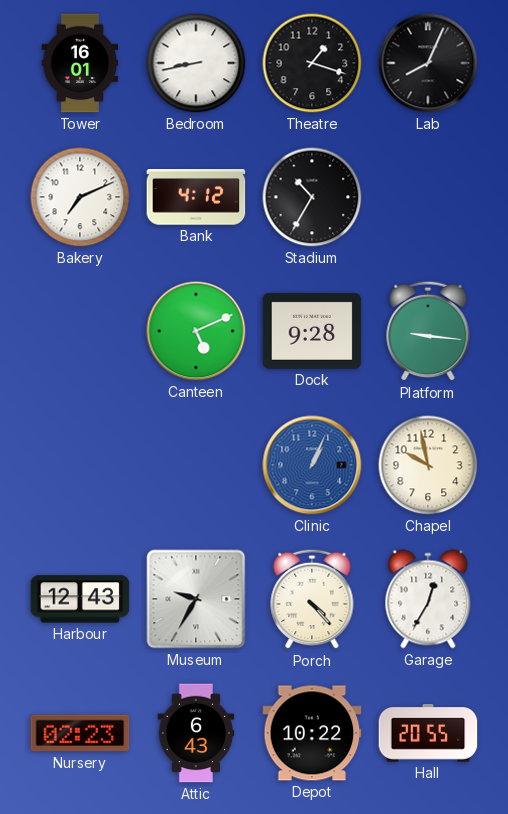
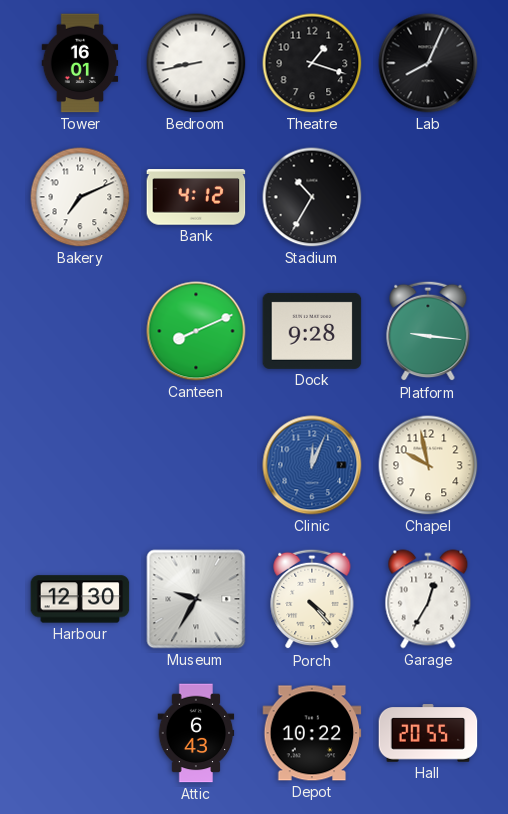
Canteen: 5:11 -> 8:11
Clinic: 1:04 -> 12:04
Harbour: 12:43 -> 12:30
Nursery: 02:23 -> none
